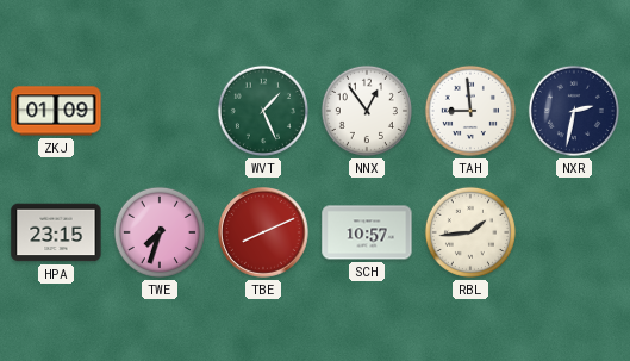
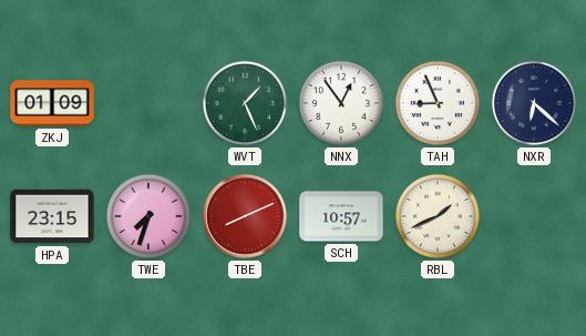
TAH: 8:59 -> 8:56
NXR: 2:32 -> 6:22
RBL: 1:44 -> 1:41
